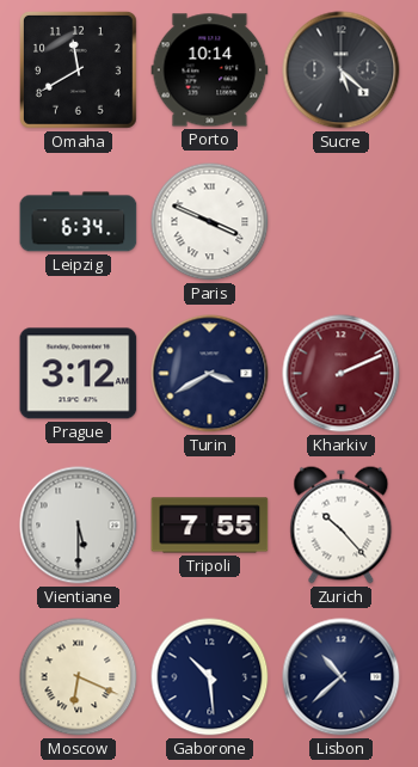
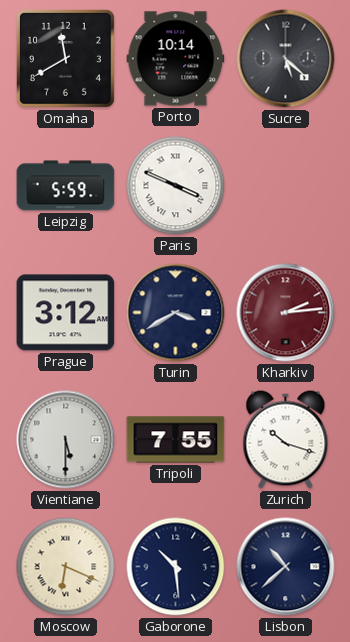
Leipzig: 6:34 -> 5:59
Kharkiv: 2:11 -> 2:14
Zurich: 10:23 -> 10:18
